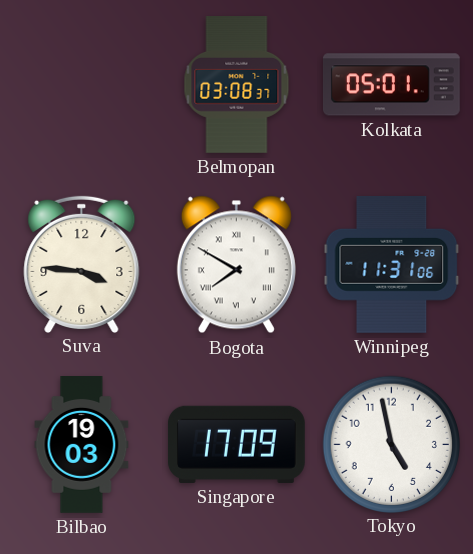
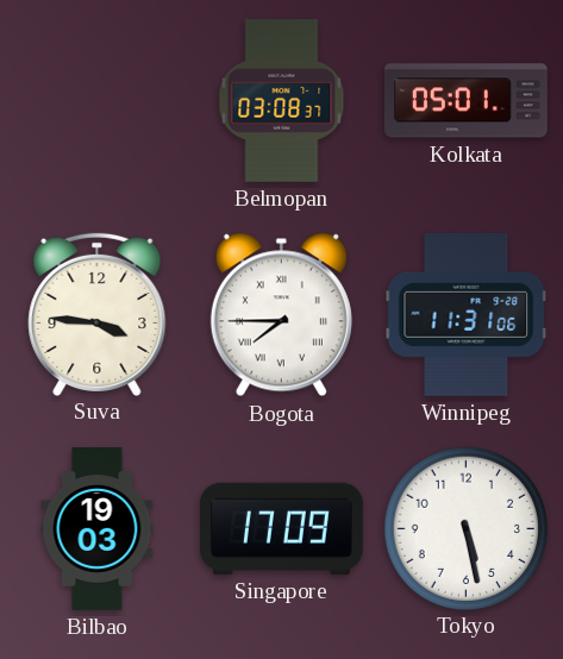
Bogota: 7:50 -> 7:45
Tokyo: 4:58 -> 5:28
